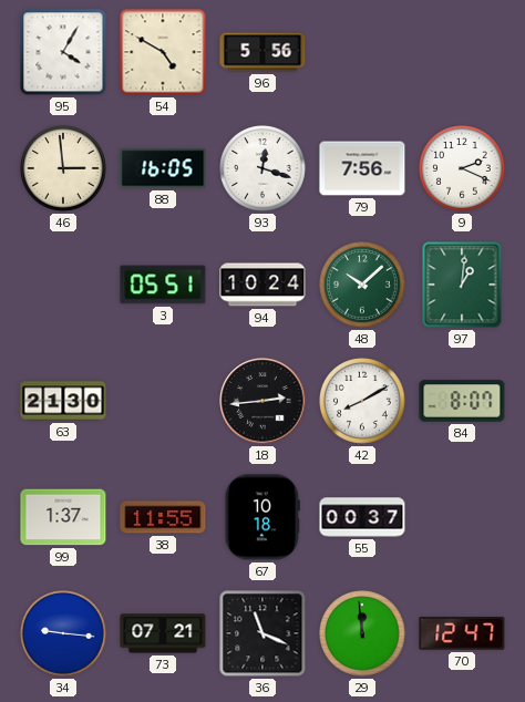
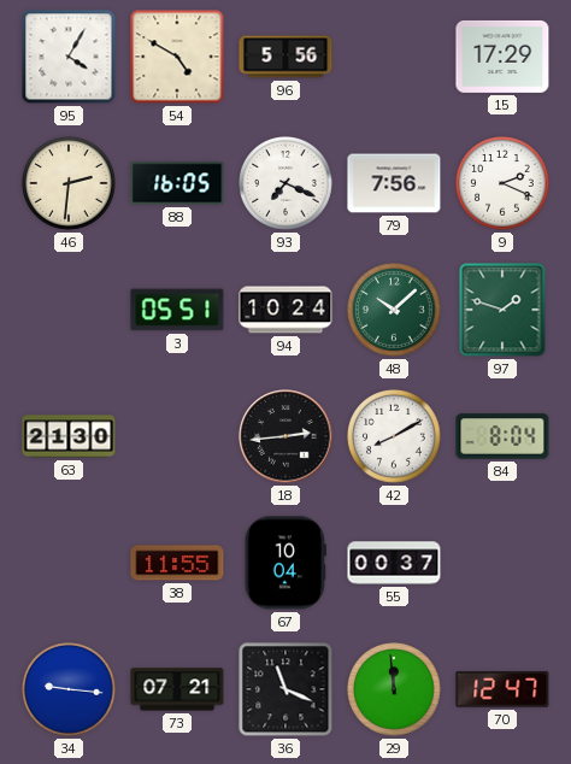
15: none -> 17:29
46: 2:59 -> 2:31
93: 12:18 -> 7:19
97: 1:01 -> 1:48
84: 8:07 -> 8:04
99: 1:37 -> none
67: 10:18 -> 10:04
